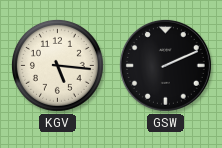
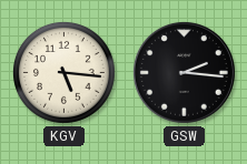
GSW: 2:11 -> 2:16
